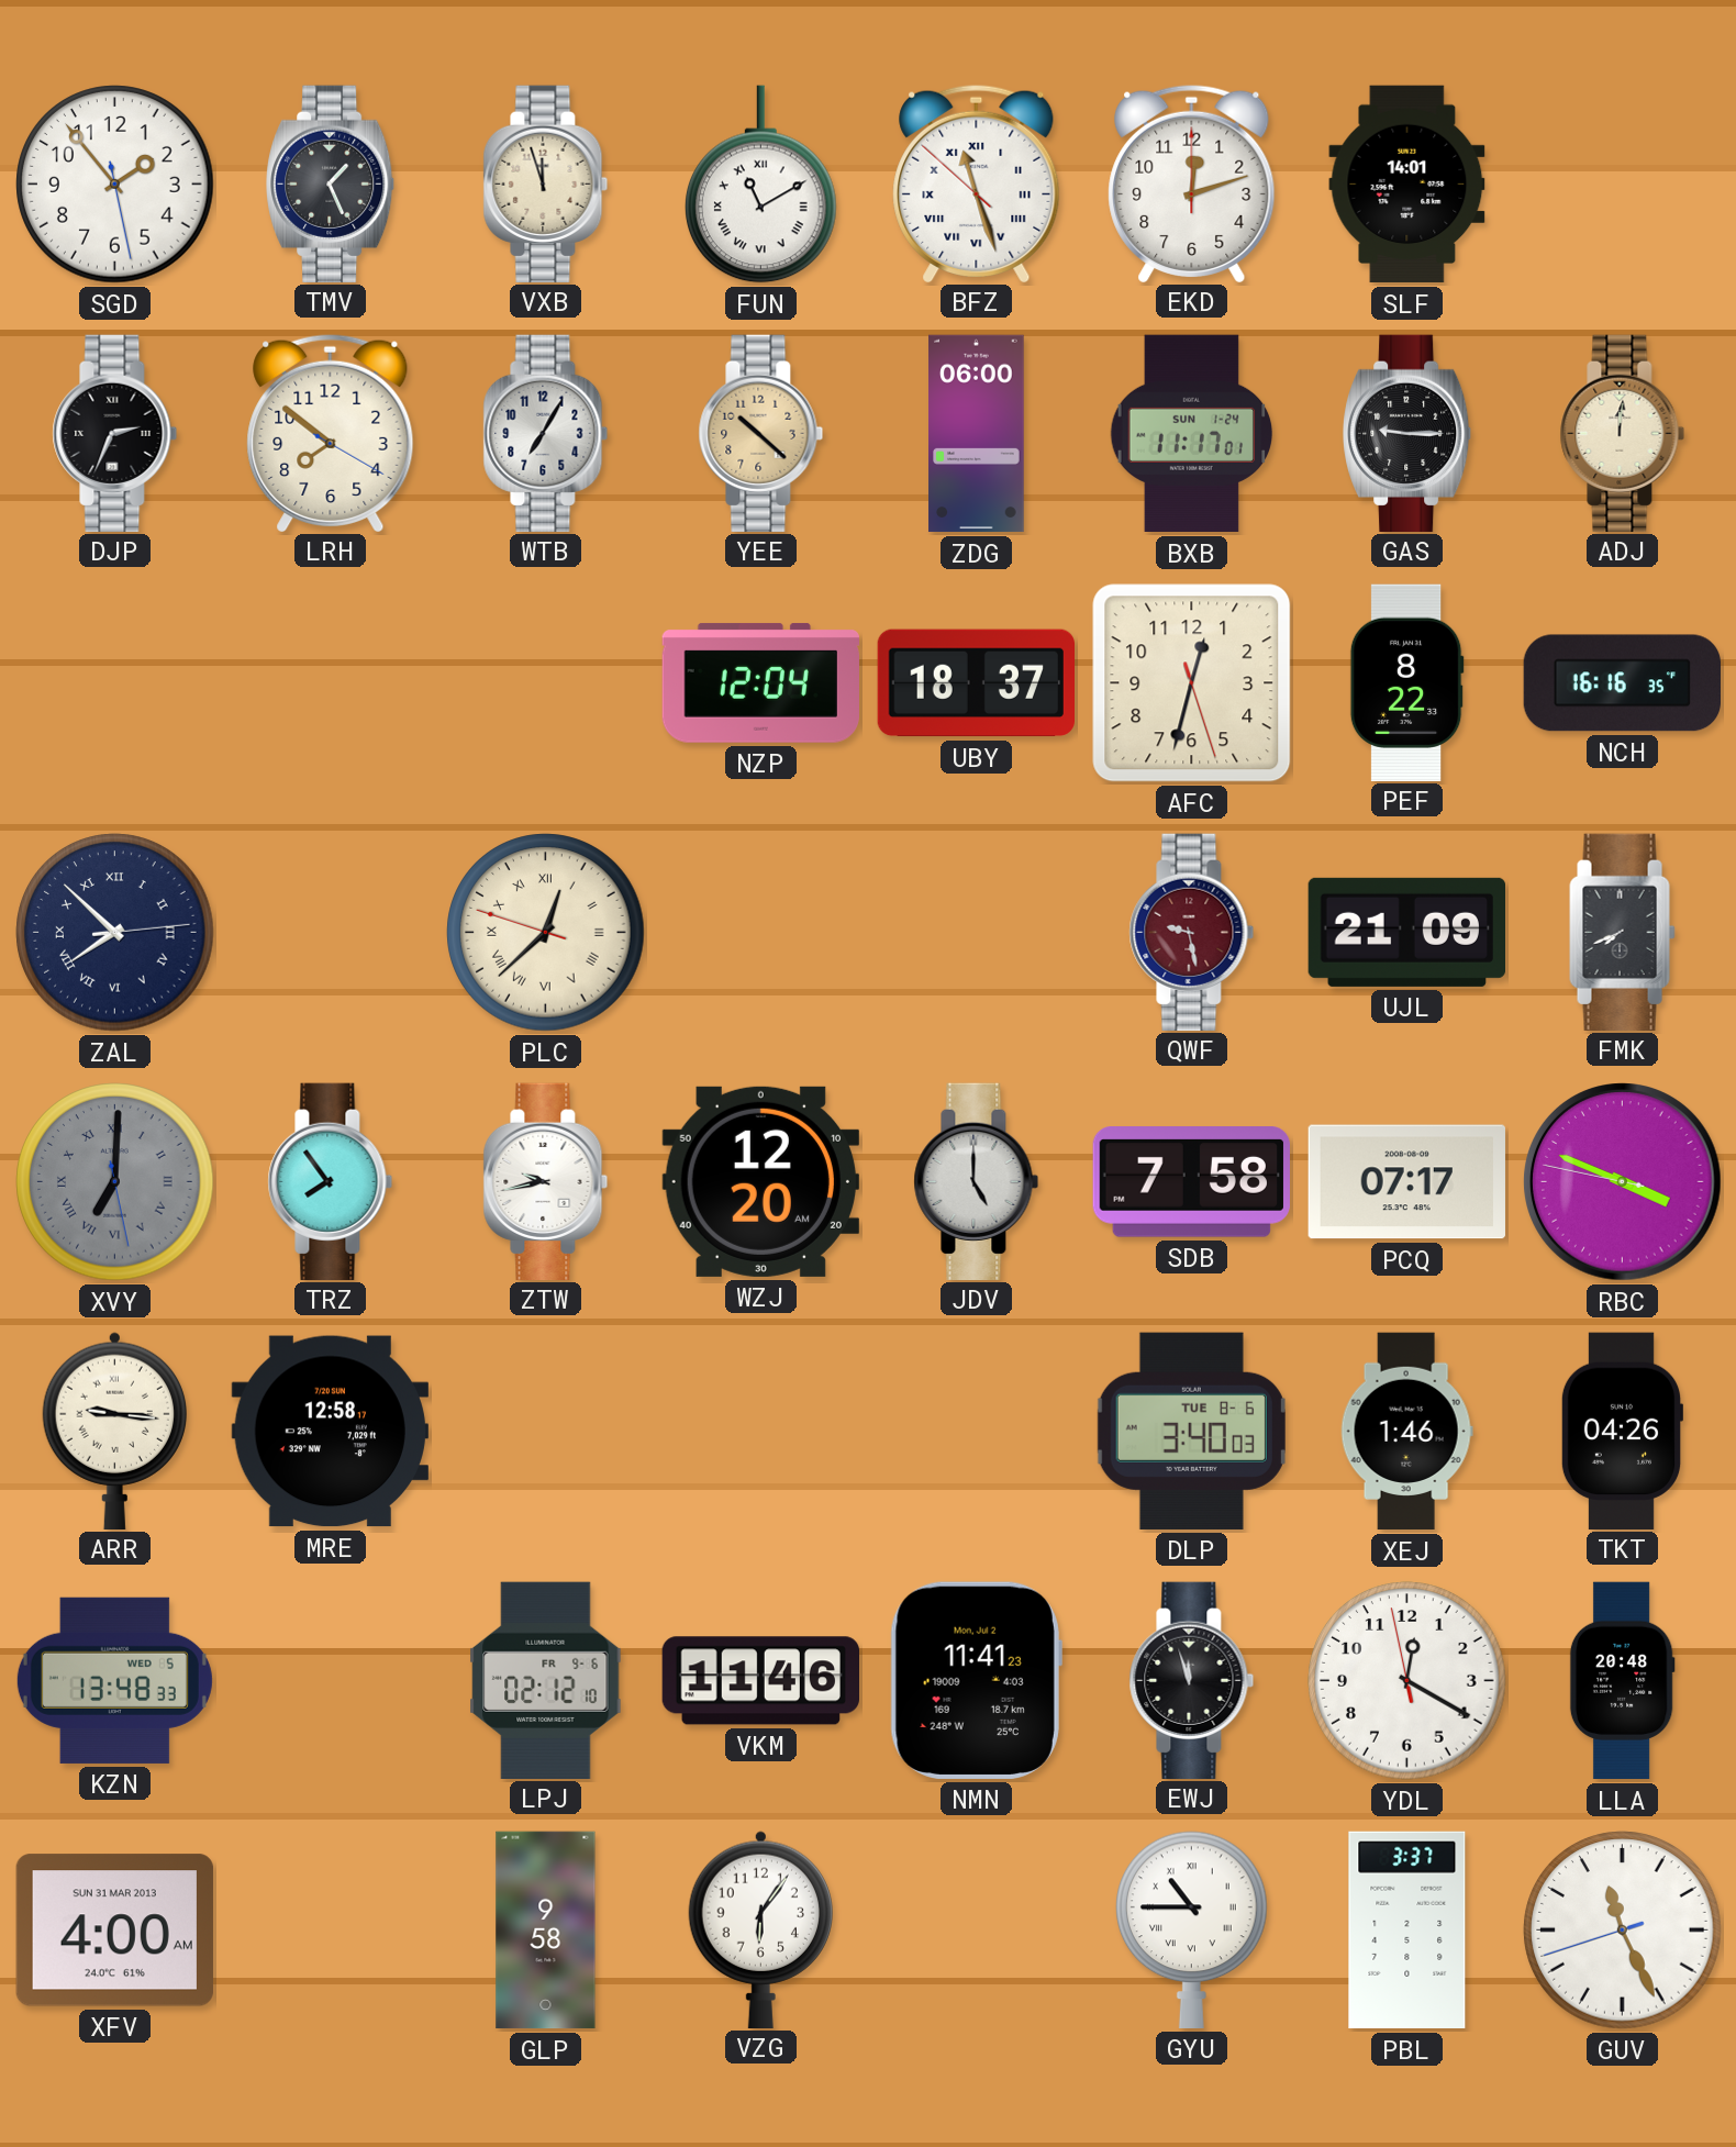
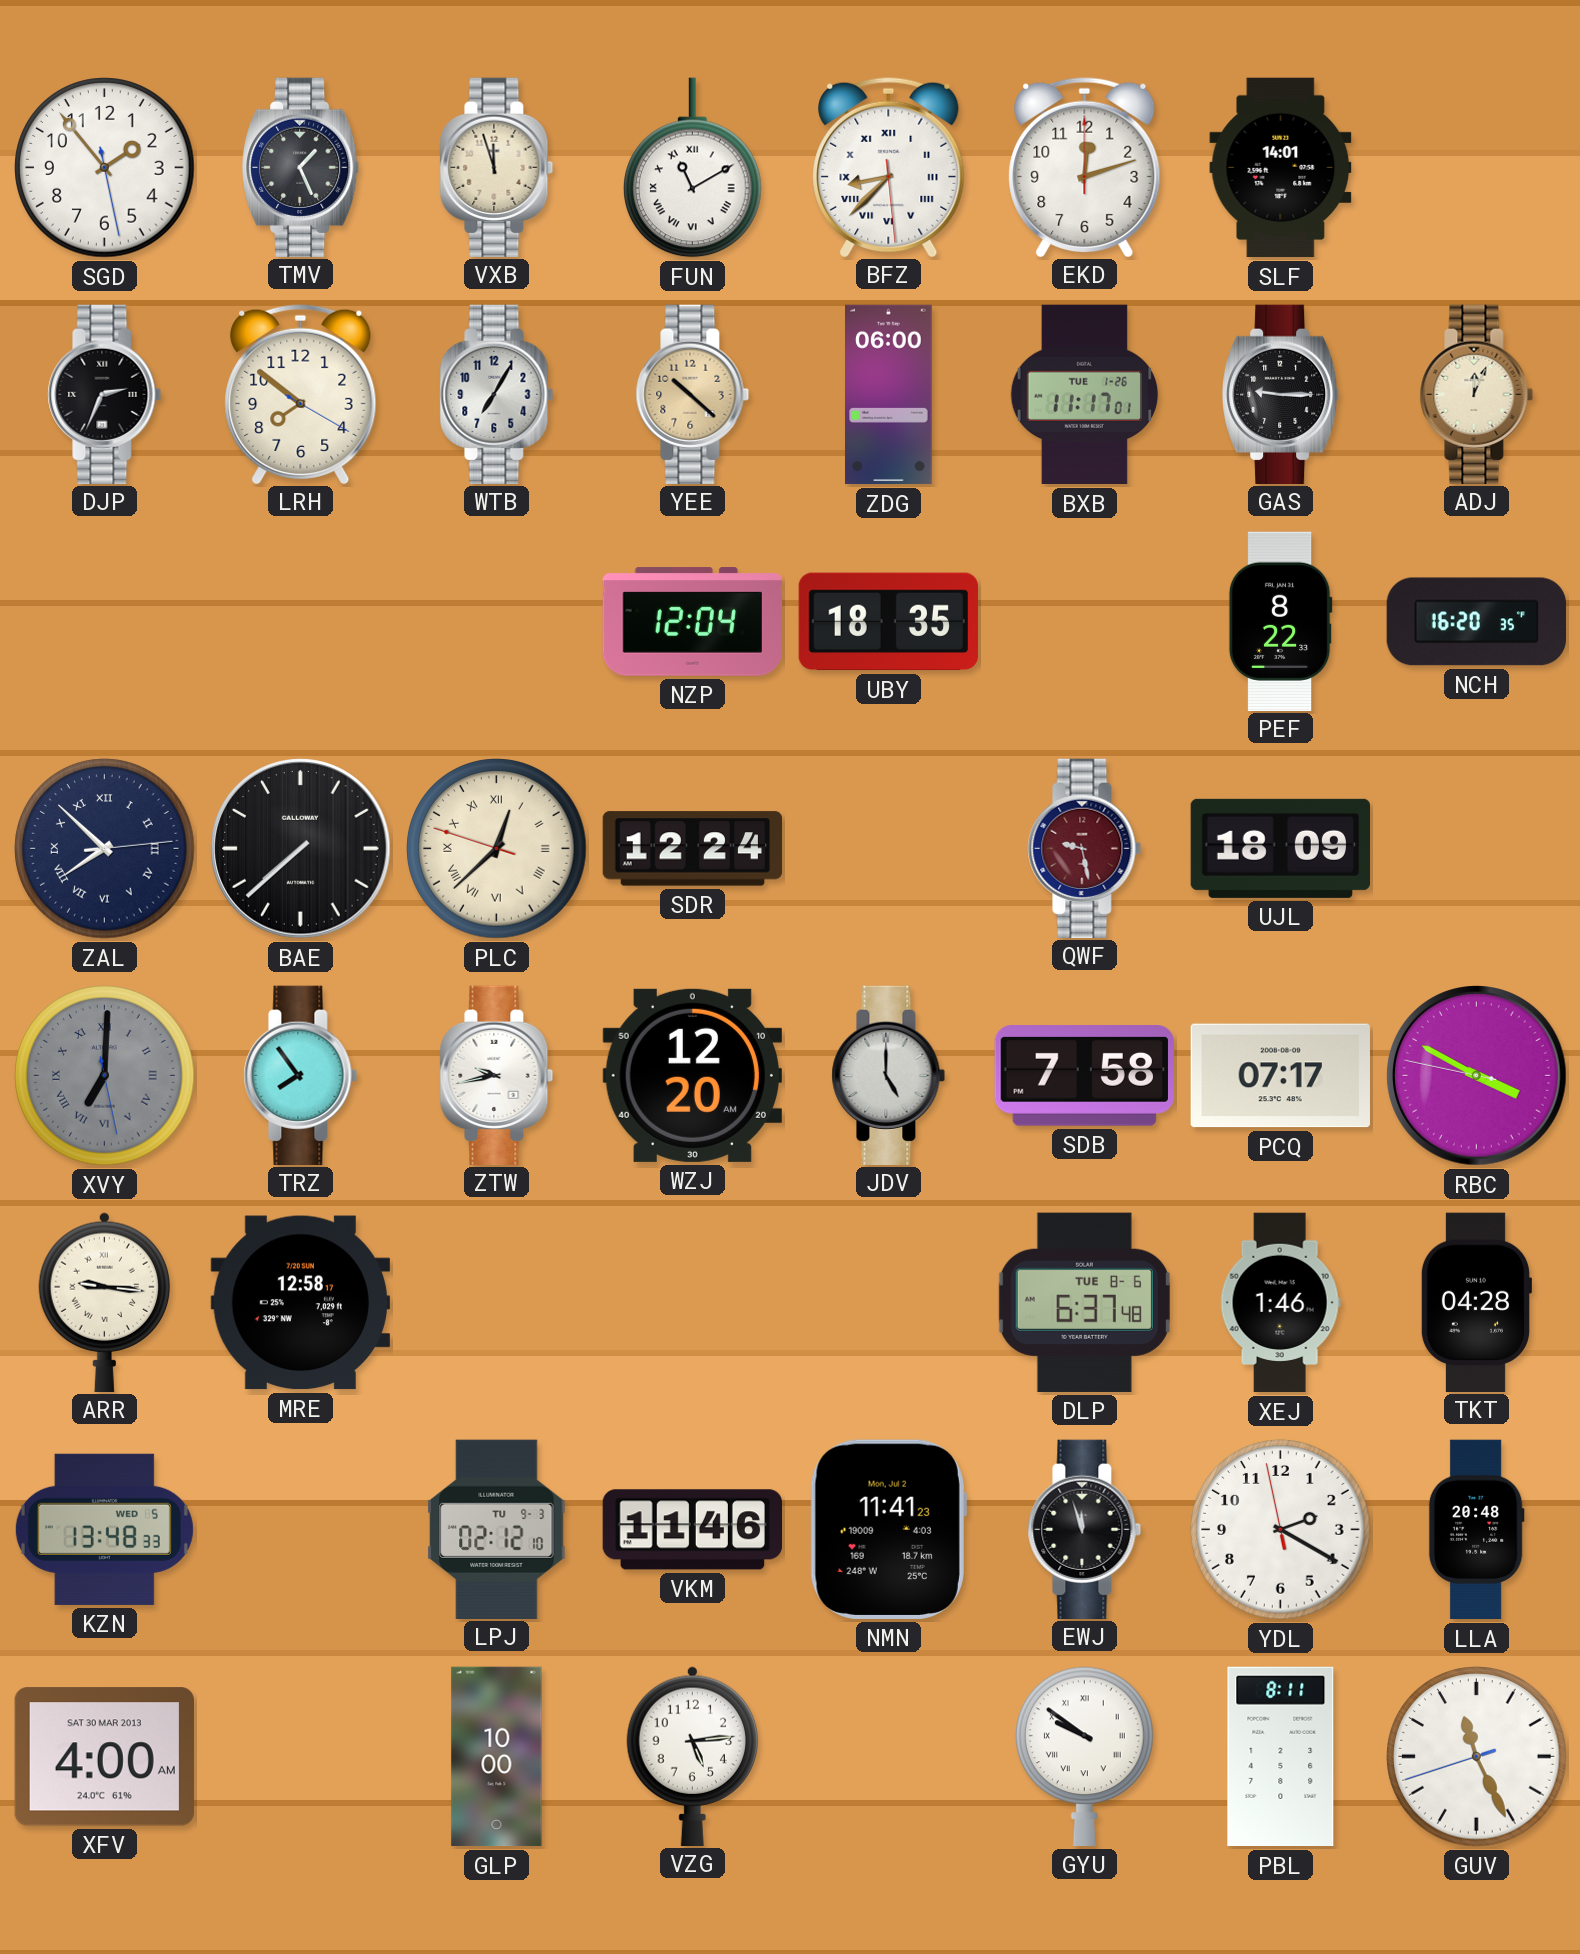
BFZ: 11:26 -> 8:37
BXB date: SUN 1-24 -> TUE 1-26
ADJ: 12:01 -> 12:04
UBY: 18:37 -> 18:35
AFC: 12:32 -> none
NCH: 16:16 -> 16:20
BAE: none -> 7:38
SDR: none -> 12:24
UJL: 21:09 -> 18:09
FMK: 7:41 -> none
RBC: 3:48 -> 3:49
DLP: 3:40 -> 6:37
TKT: 04:26 -> 04:28
LPJ date: FR 9-6 -> TU 9-3
YDL: 12:19 -> 2:19
XFV date: SUN 31 MAR 2013 -> SAT 30 MAR 2013
GLP: 9:58 -> 10:00
VZG: 6:06 -> 5:14
GYU: 10:45 -> 9:51
PBL: 3:37 -> 8:11
